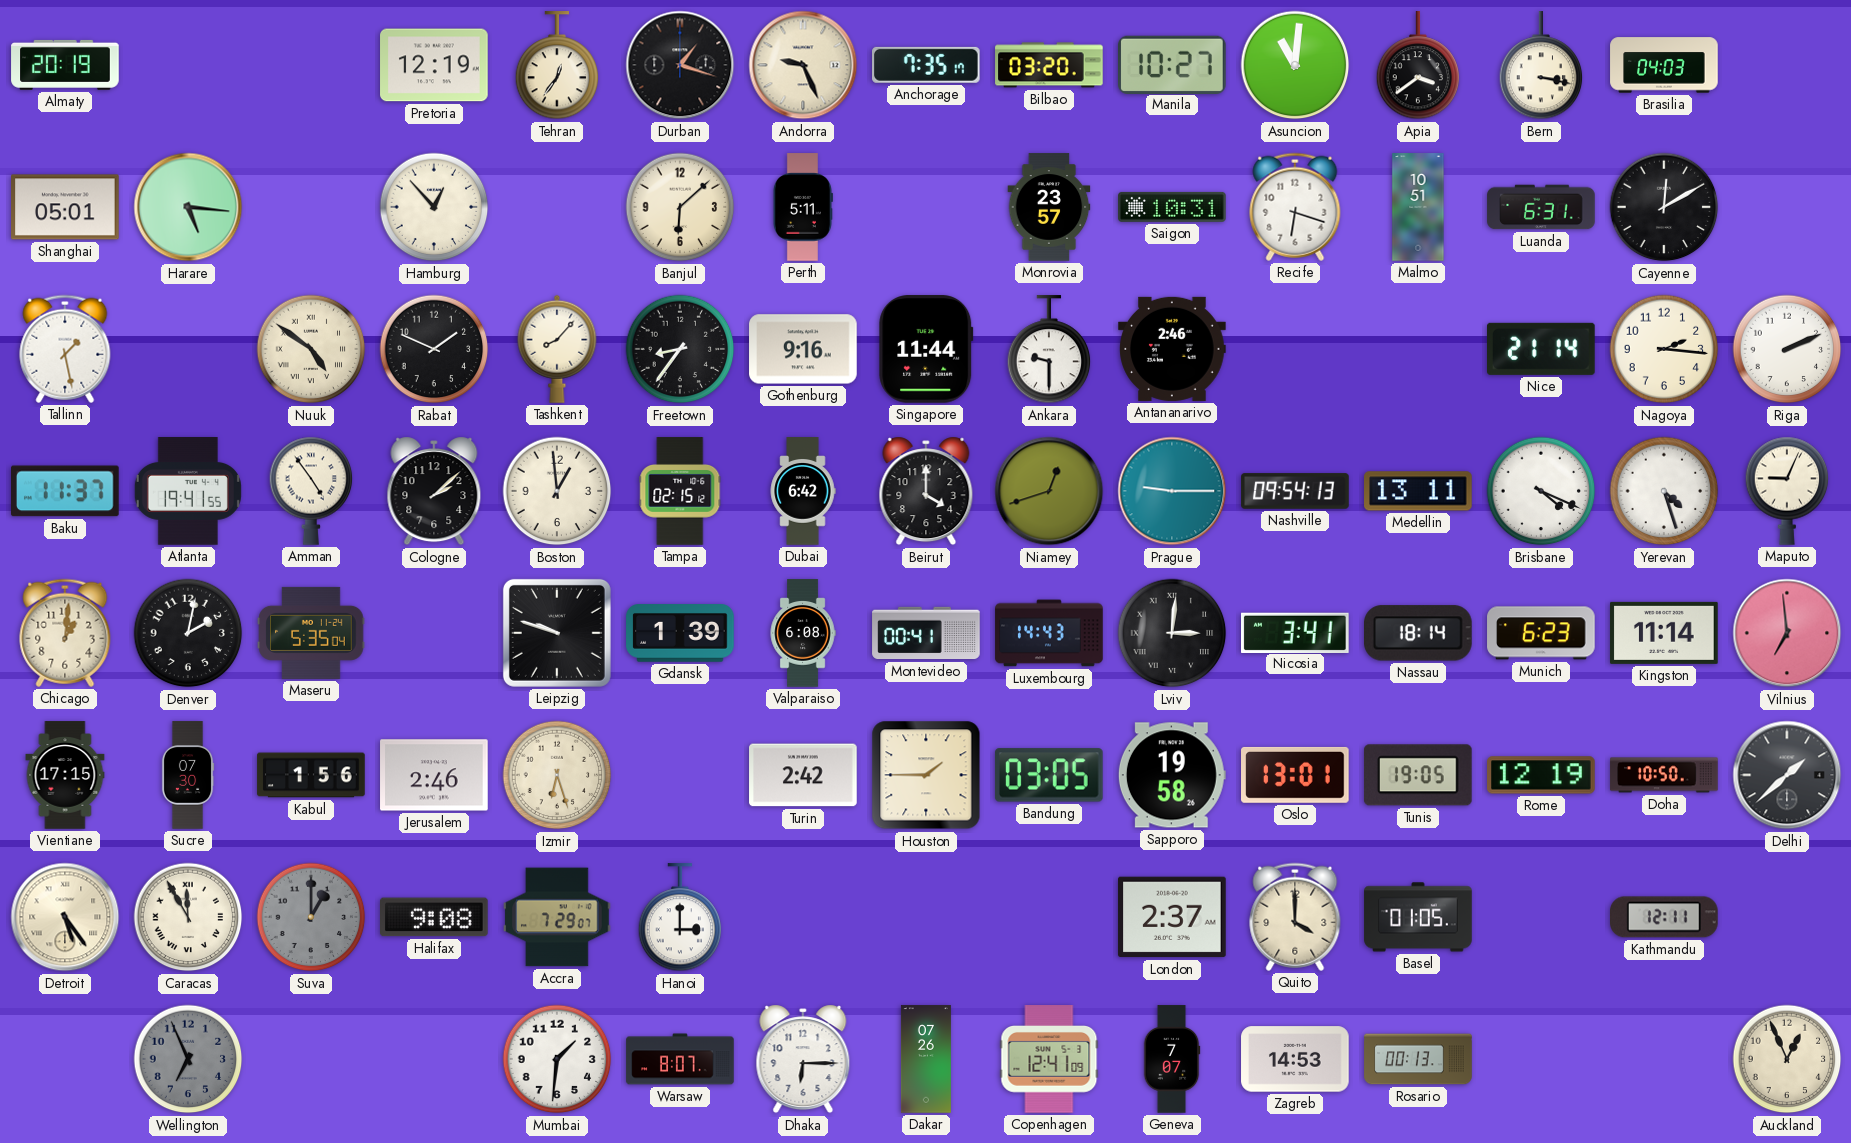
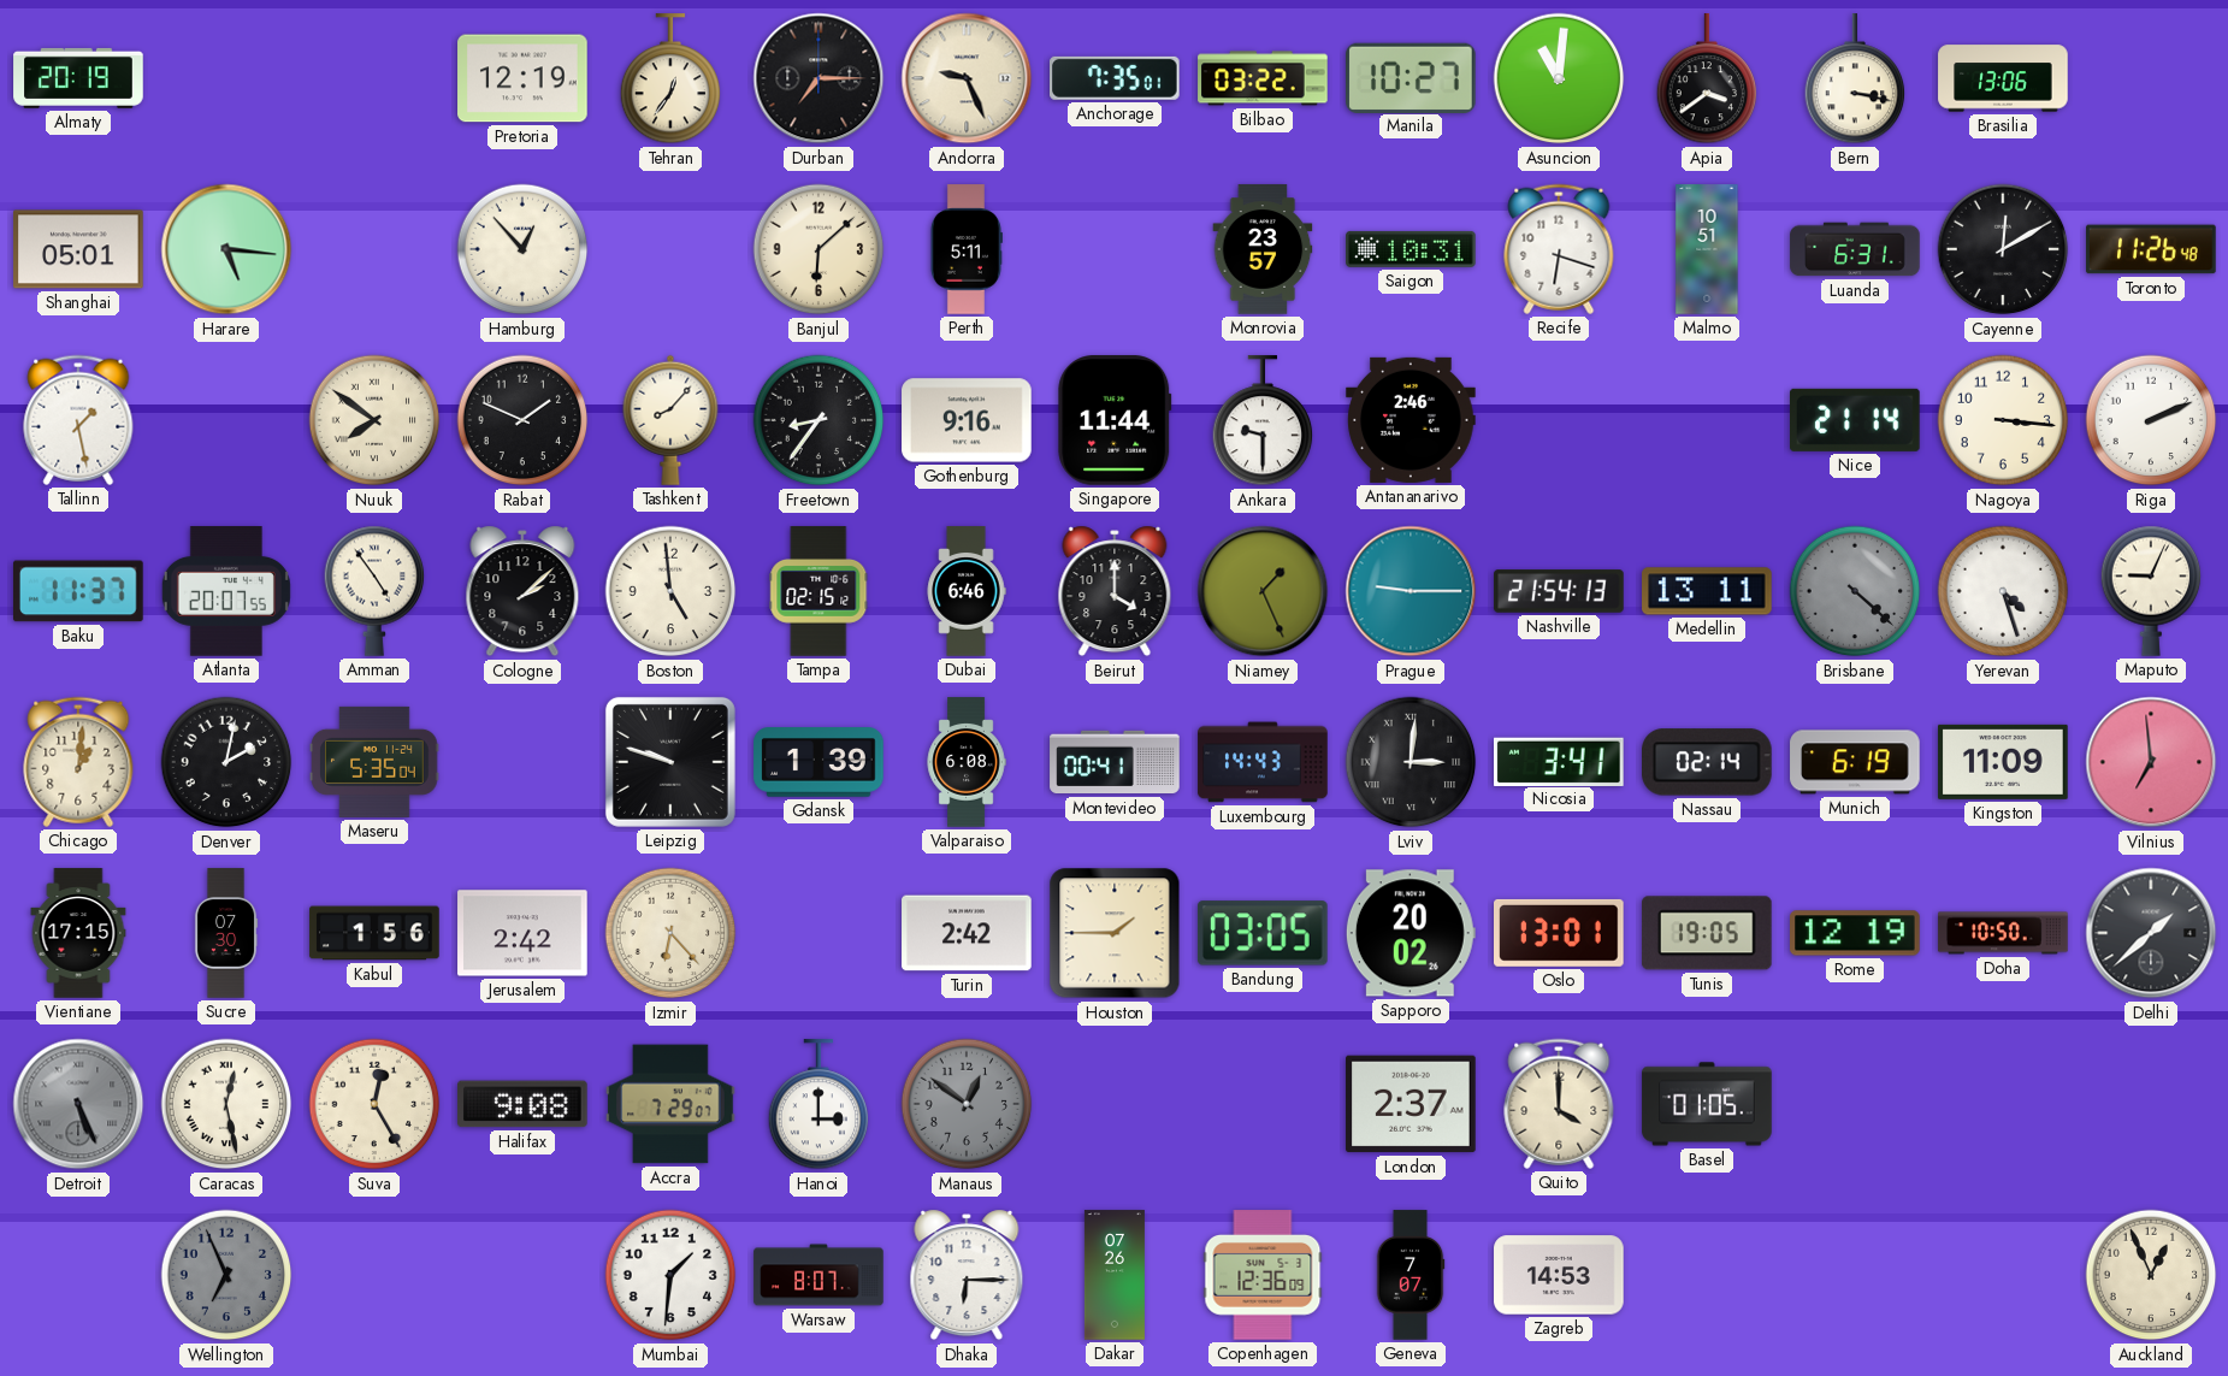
Durban: 1:18 -> 7:15
Anchorage: 7:35:17 -> 7:35:01
Bilbao: 03:20 -> 03:22
Brasilia: 04:03 -> 13:06
Toronto: none -> 11:26
Nuuk: 4:51 -> 7:51
Nagoya: 2:16 -> 3:16
Atlanta: 19:41 -> 20:07
Boston: 12:59 -> 4:59
Dubai: 6:42 -> 6:46
Niamey: 12:42 -> 1:26
Nashville: 09:54 -> 21:54
Brisbane: 4:19 -> 4:22
Brisbane dial: white -> grey
Nassau: 18:14 -> 02:14
Munich: 6:23 -> 6:19
Kingston: 11:14 -> 11:09
Jerusalem: 2:46 -> 2:42
Izmir: 6:27 -> 6:23
Sapporo: 19:58 -> 20:02
Detroit: 5:24 -> 5:26
Detroit dial: cream -> grey
Caracas: 11:55 -> 12:28
Suva: 1:00 -> 12:25
Suva dial: grey -> cream
Manaus: none -> 12:51
Kathmandu: 12:11 -> none
Copenhagen: 12:41 -> 12:36
Rosario: 00:13 -> none
